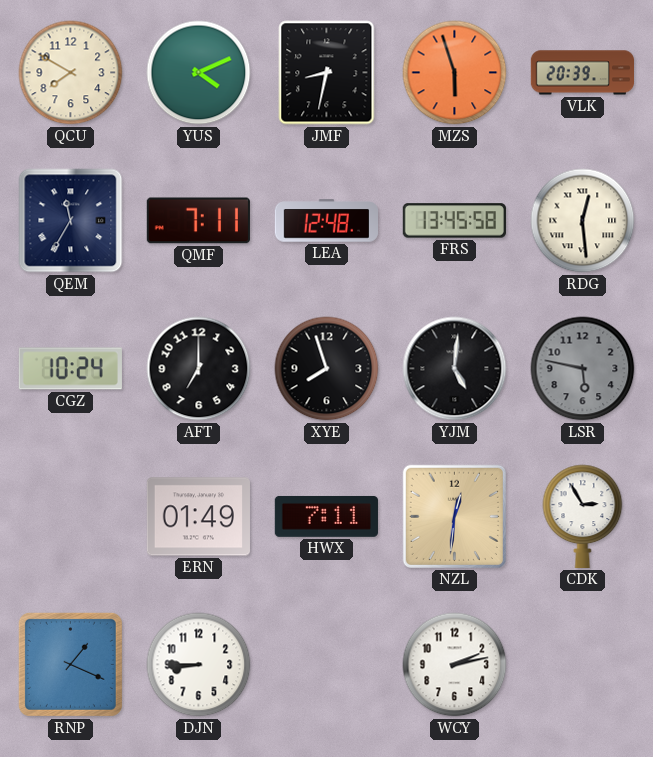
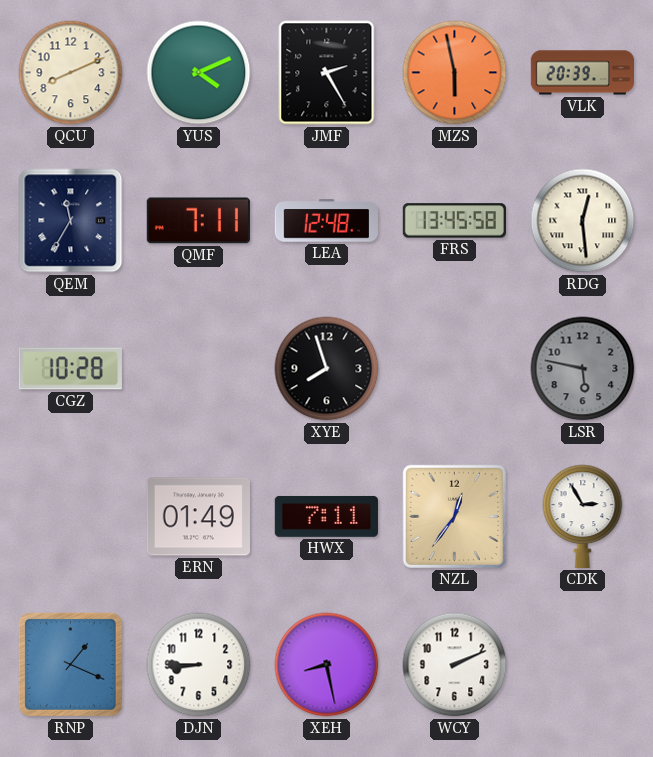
QCU: 7:50 -> 8:11
JMF: 8:32 -> 2:25
MZS: 5:57 -> 5:58
CGZ: 10:24 -> 10:28
AFT: 7:00 -> none
YJM: 5:01 -> none
NZL: 12:31 -> 12:36
XEH: none -> 8:28
WCY: 2:13 -> 2:11
